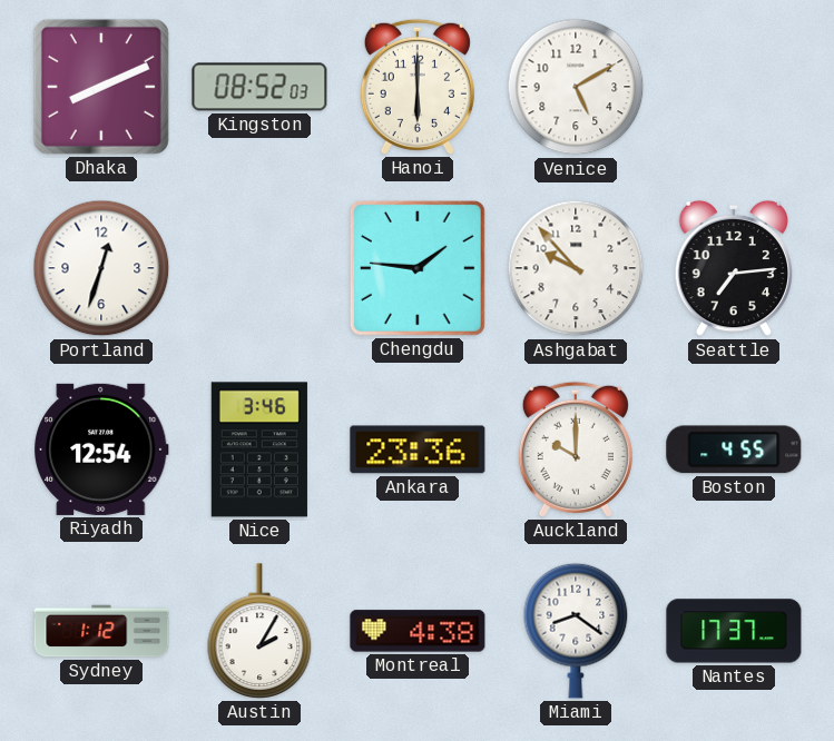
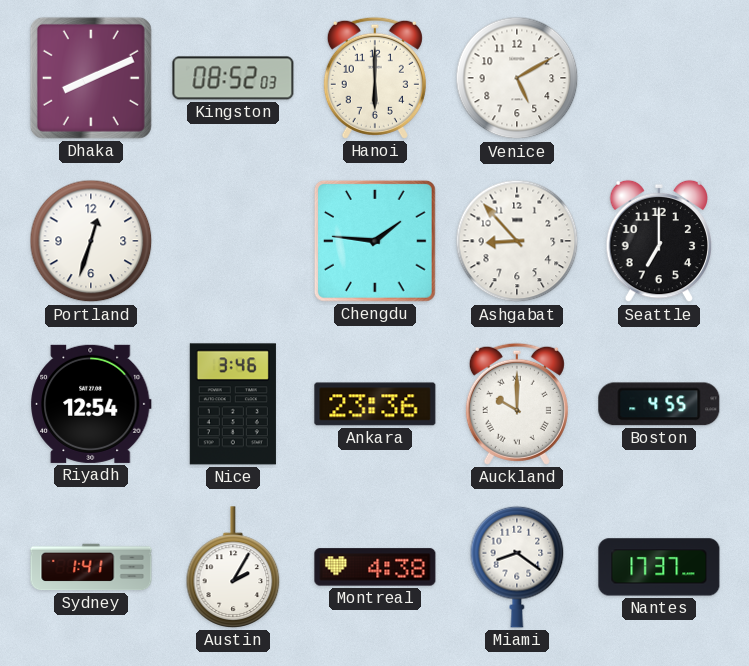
Ashgabat: 9:53 -> 8:53
Seattle: 7:14 -> 7:00
Sydney: 1:12 -> 1:41
